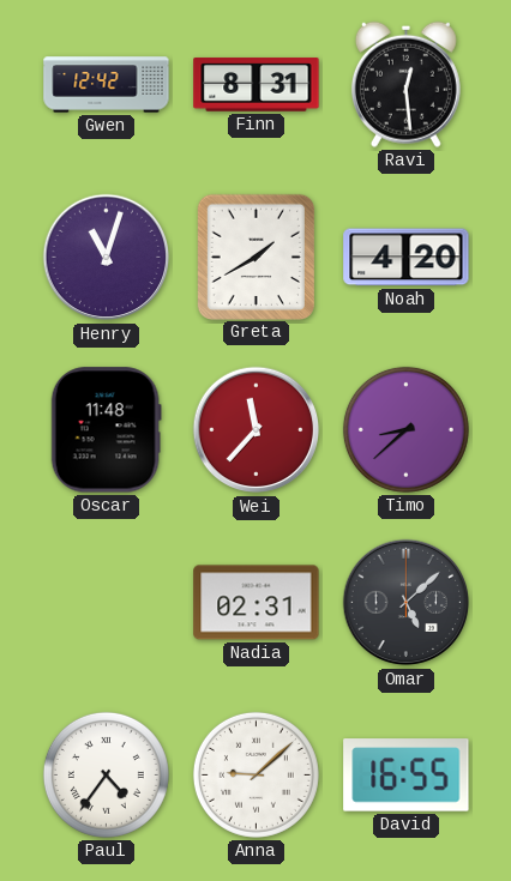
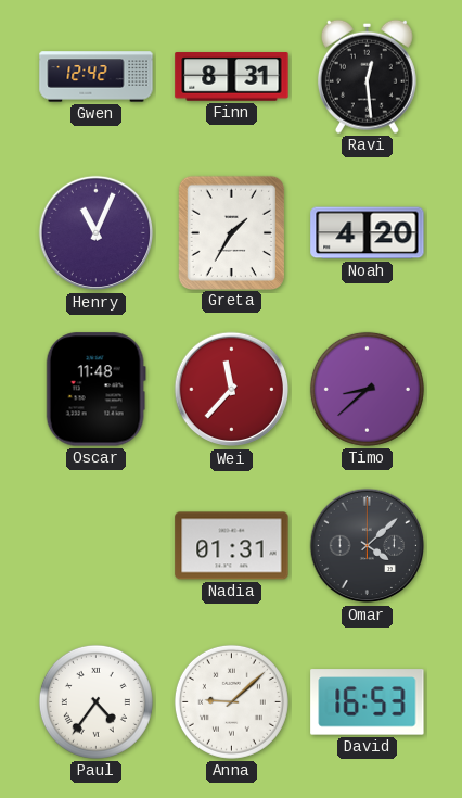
Henry: 11:03 -> 11:04
Greta: 1:40 -> 1:35
Nadia: 02:31 -> 01:31
Omar: 5:08 -> 4:08
David: 16:55 -> 16:53
